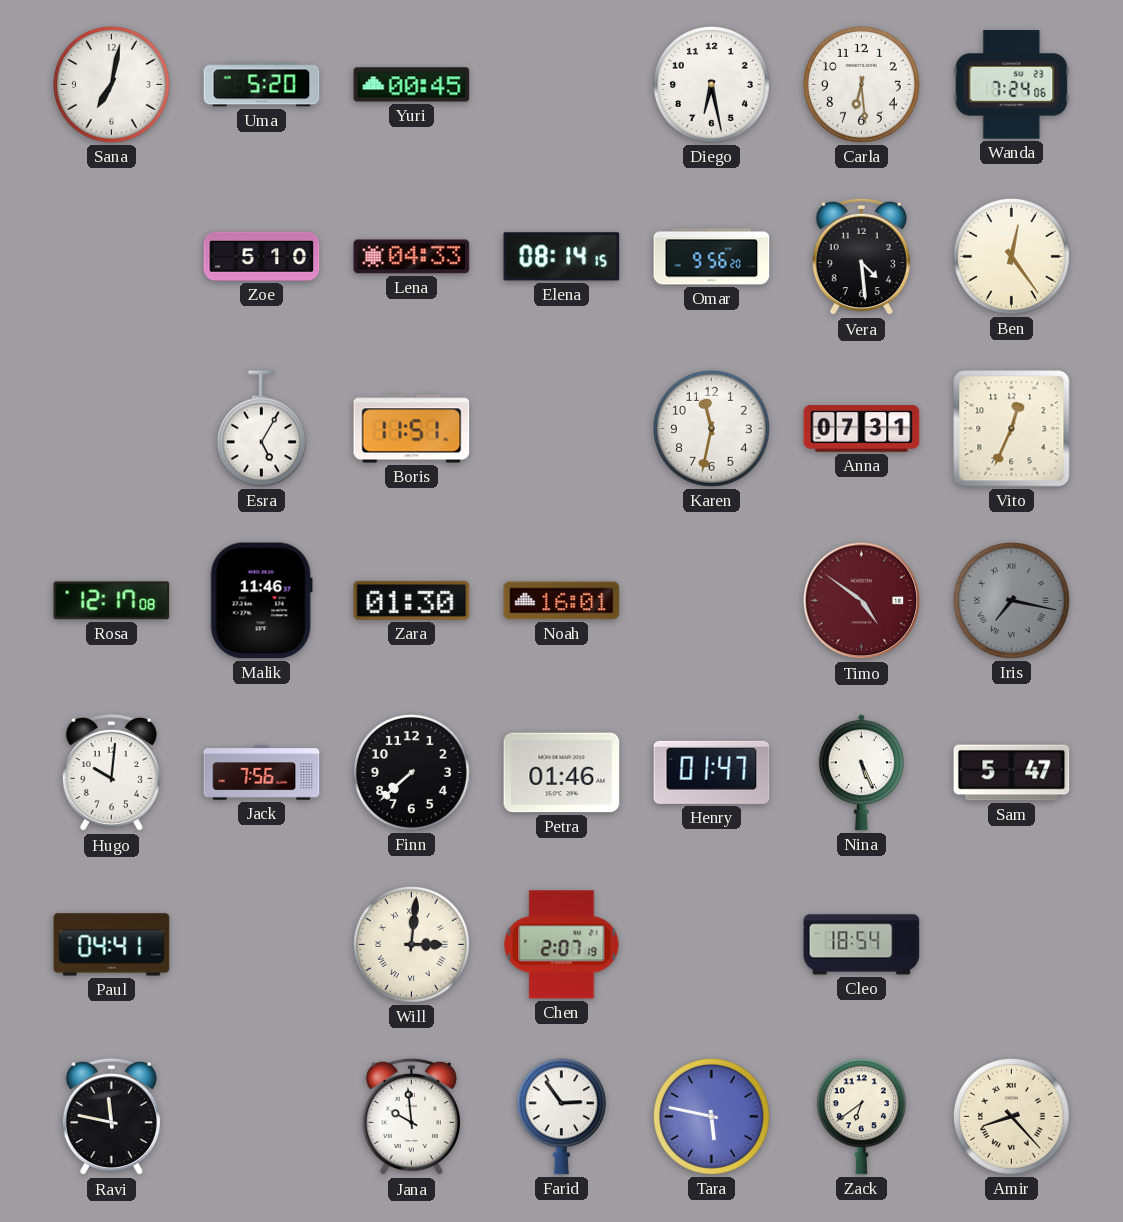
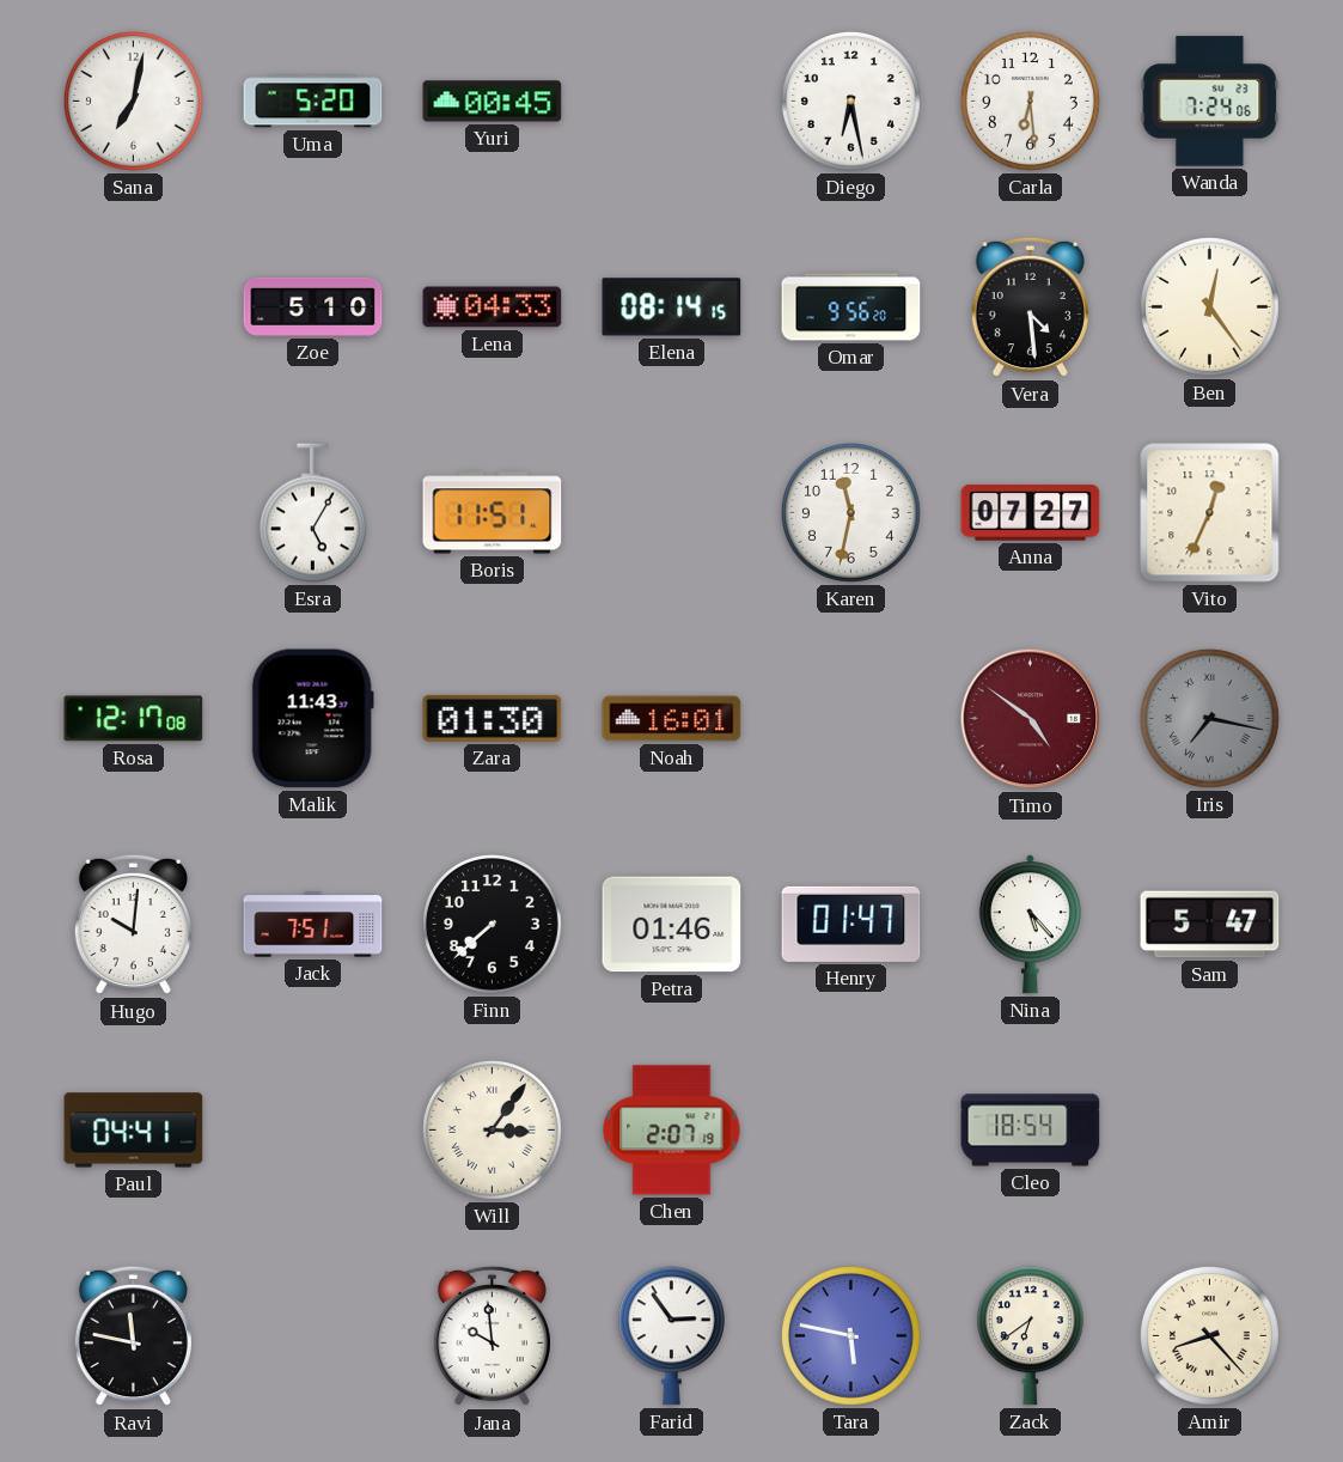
Anna: 07:31 -> 07:27
Malik: 11:46 -> 11:43
Jack: 7:56 -> 7:51
Nina: 5:26 -> 5:23
Will: 3:01 -> 3:06
